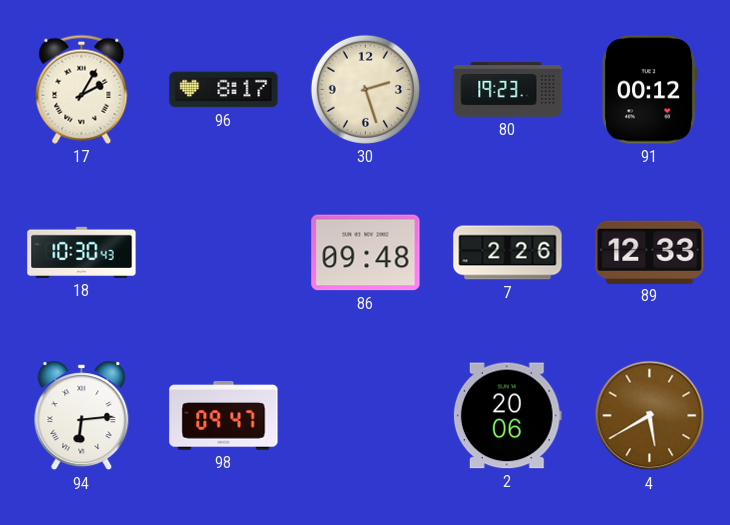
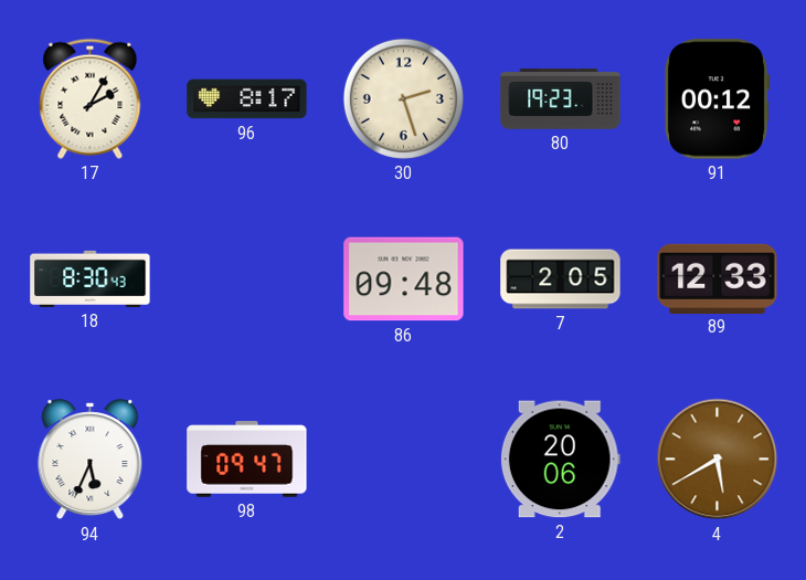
18: 10:30 -> 8:30
7: 2:26 -> 2:05
94: 6:14 -> 5:34
